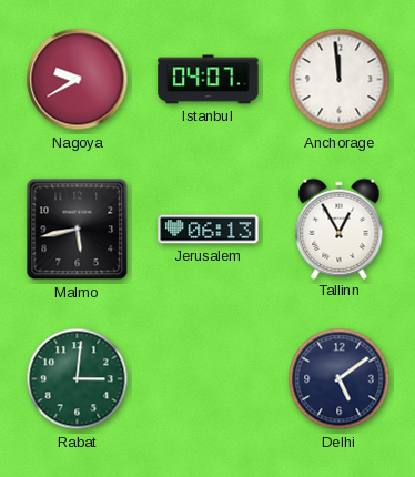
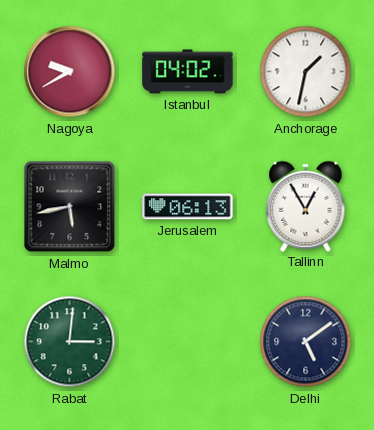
Istanbul: 04:07 -> 04:02
Anchorage: 11:59 -> 1:32
